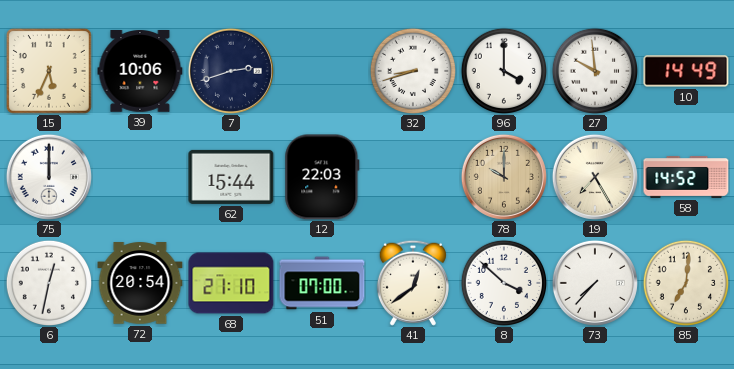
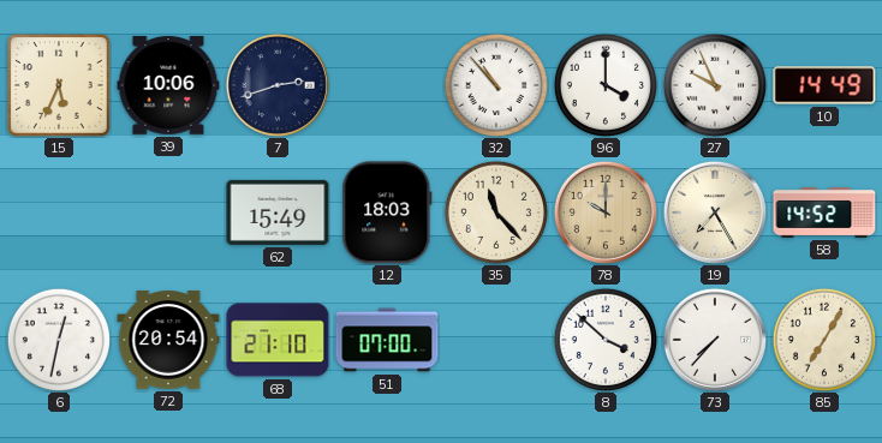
32: 8:42 -> 10:53
27: 9:59 -> 9:56
75: 12:00 -> none
62: 15:44 -> 15:49
12: 22:03 -> 18:03
35: none -> 11:23
41: 12:39 -> none
85: 7:01 -> 7:05
